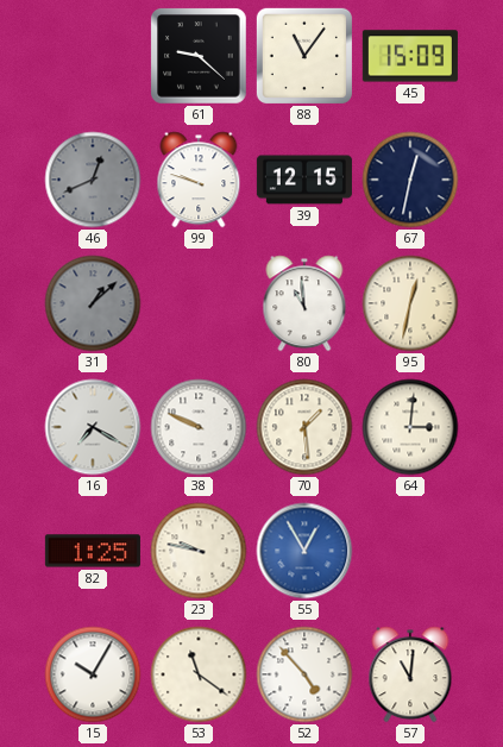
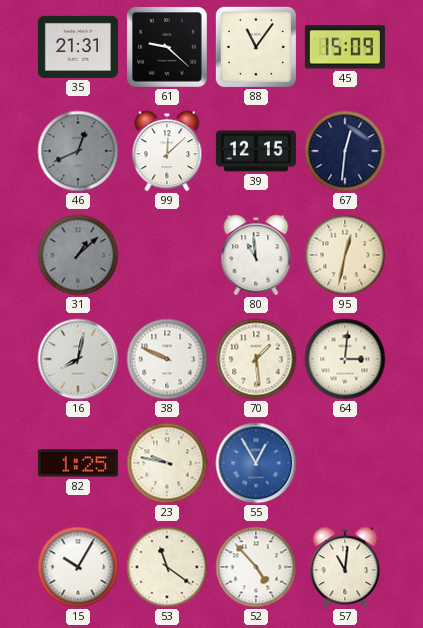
35: none -> 21:31
99: 9:48 -> 12:08
67: 12:32 -> 12:31
16: 7:20 -> 8:02
